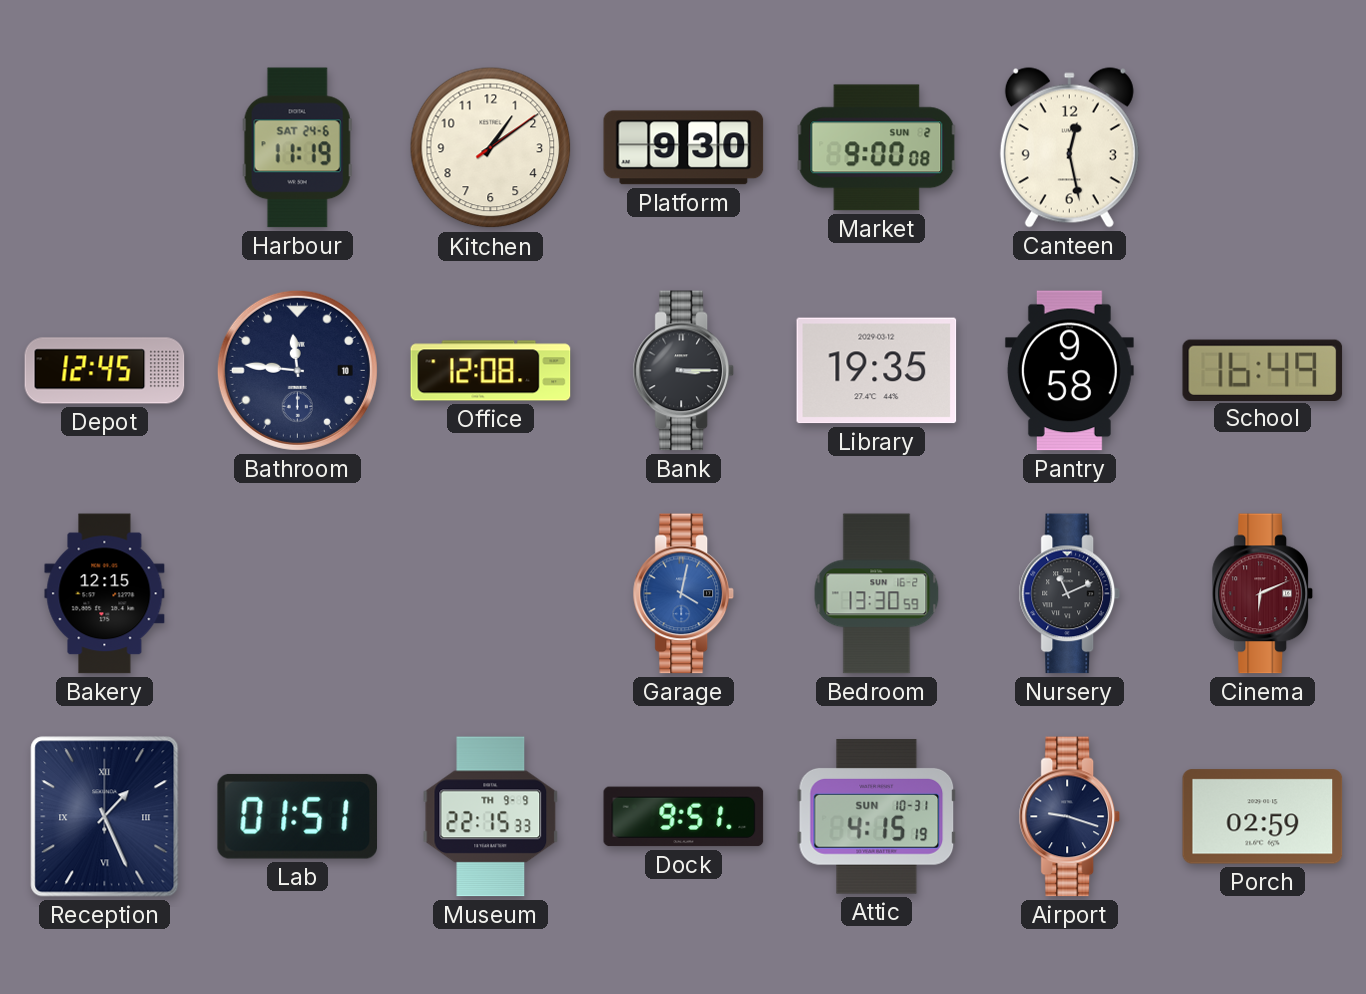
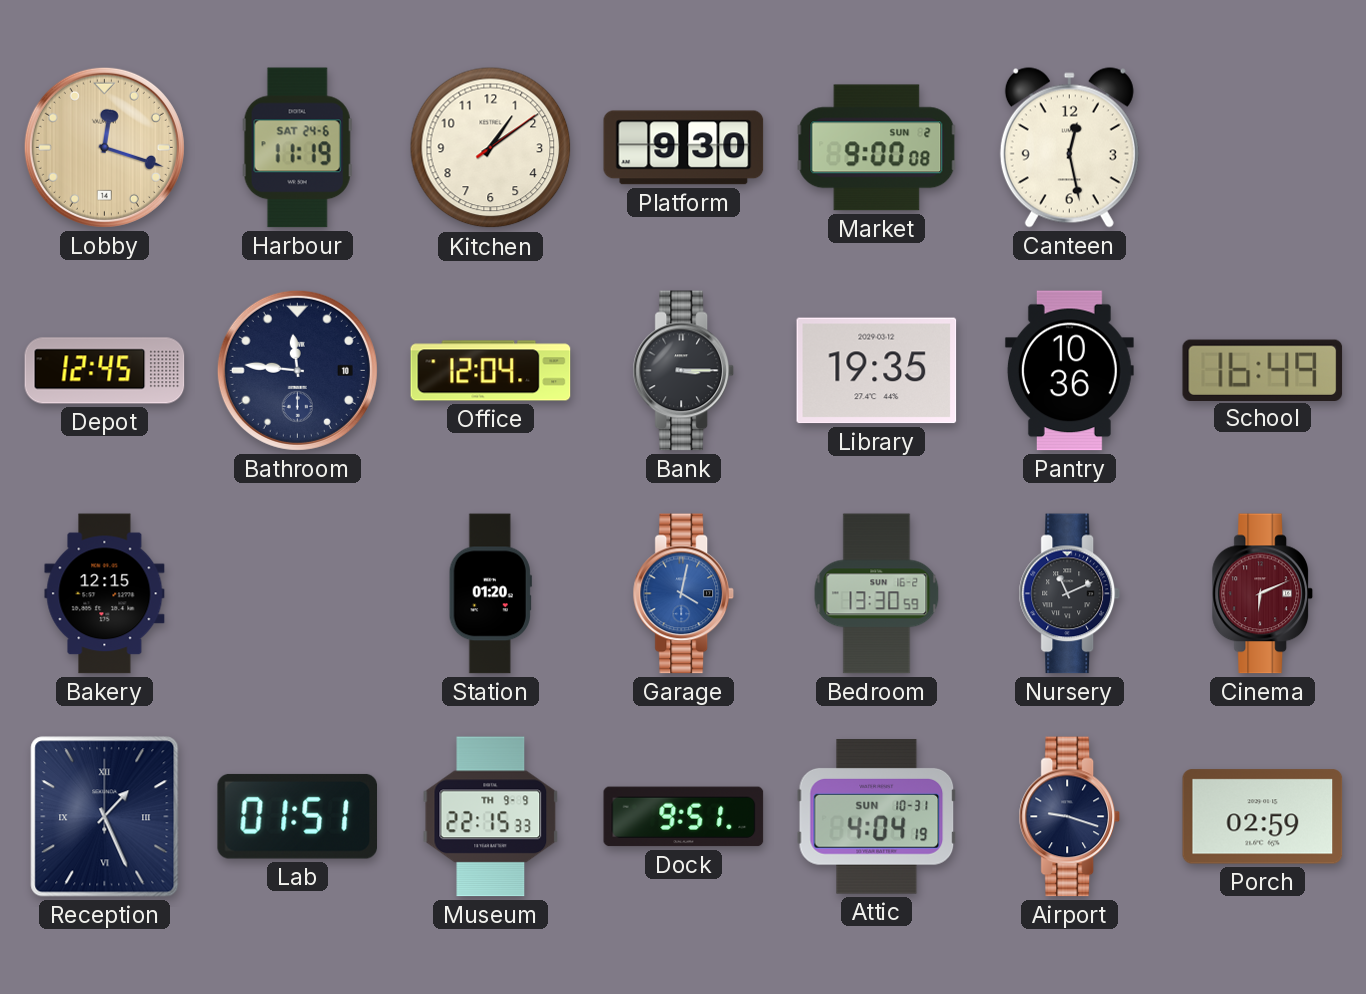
Lobby: none -> 12:18
Office: 12:08 -> 12:04
Pantry: 9:58 -> 10:36
Station: none -> 01:20
Attic: 4:15 -> 4:04
